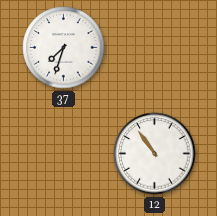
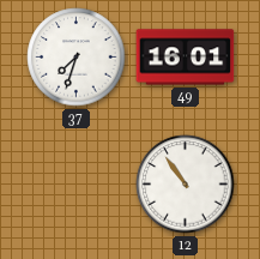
49: none -> 16:01
